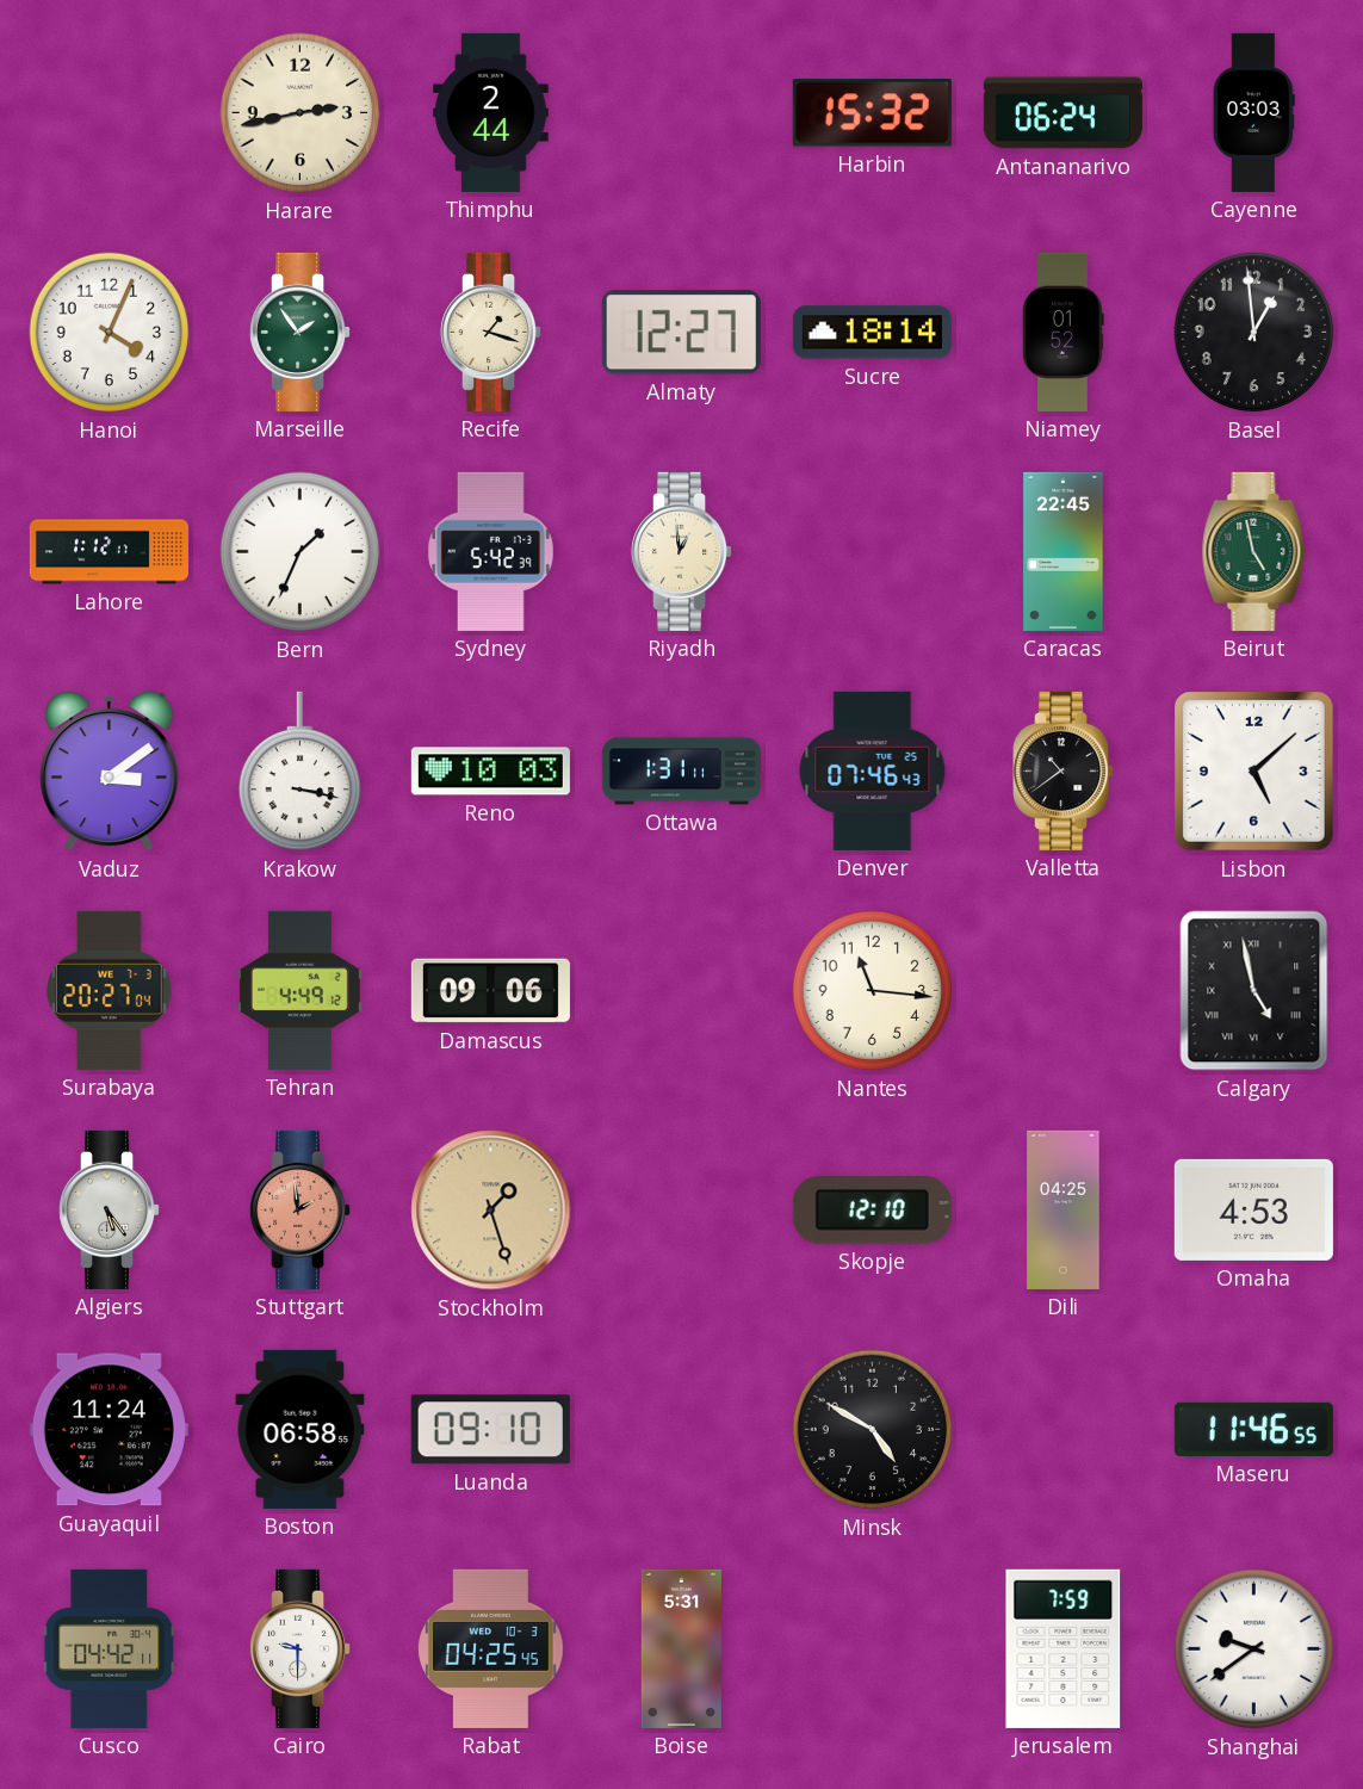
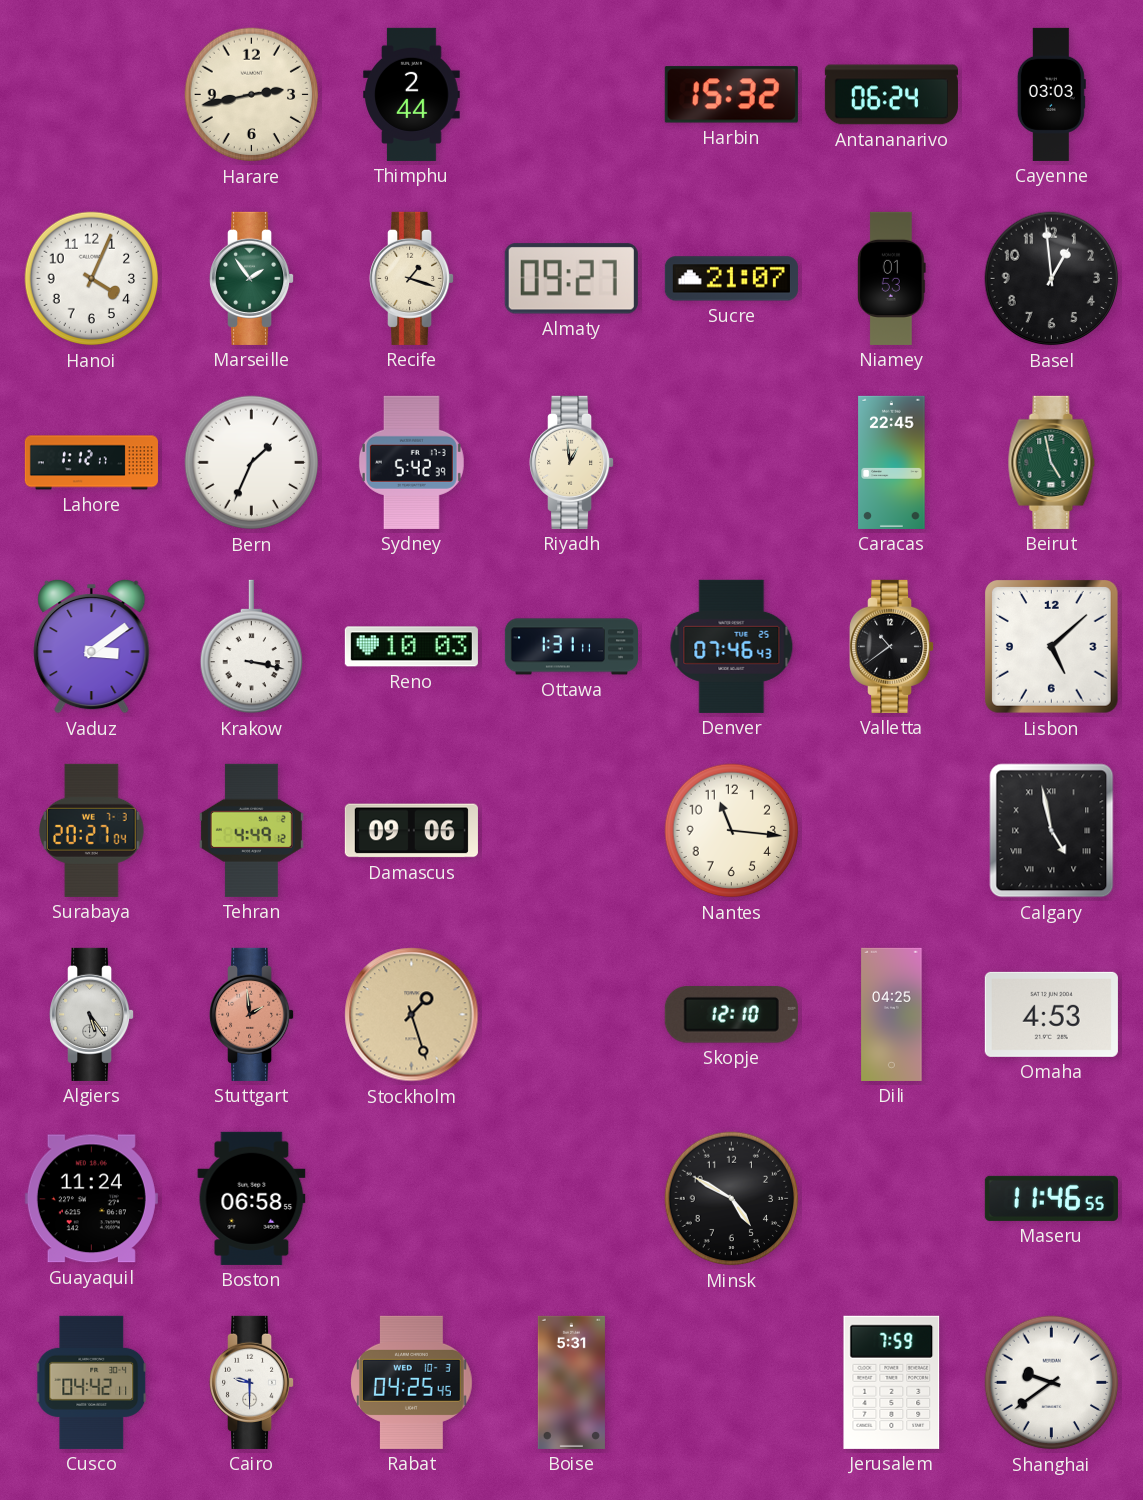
Almaty: 12:27 -> 09:27
Sucre: 18:14 -> 21:07
Niamey: 01:52 -> 01:53
Luanda: 09:10 -> none
